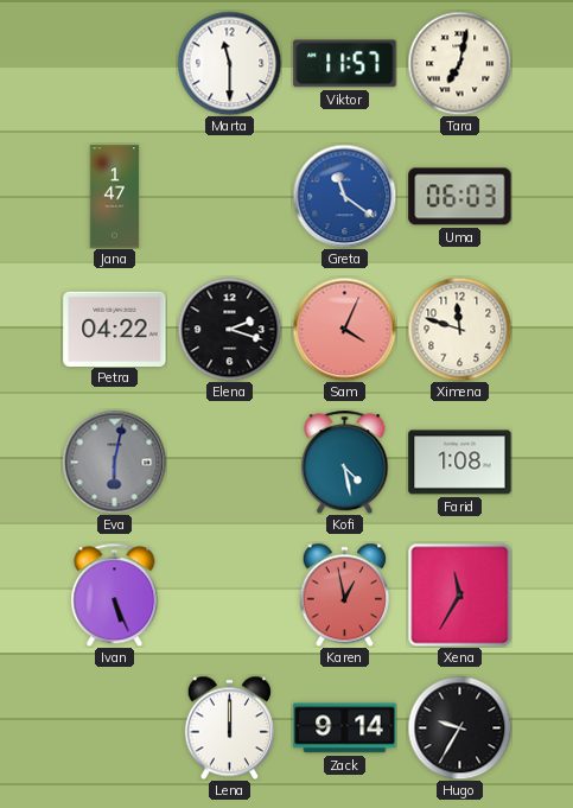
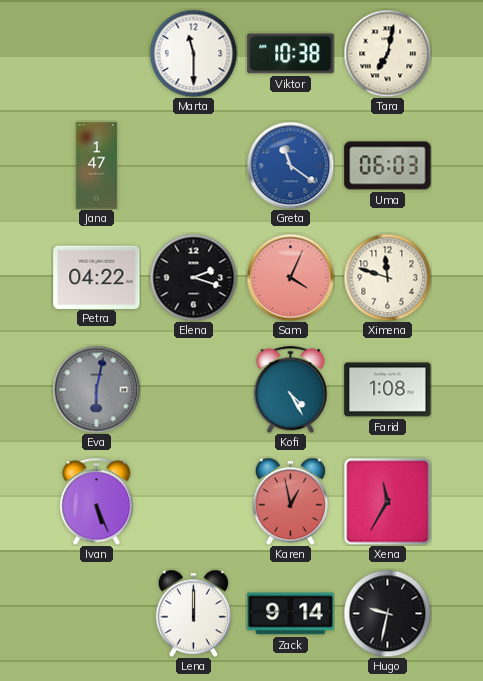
Viktor: 11:57 -> 10:38
Kofi: 4:28 -> 4:25
Hugo: 9:35 -> 9:32
